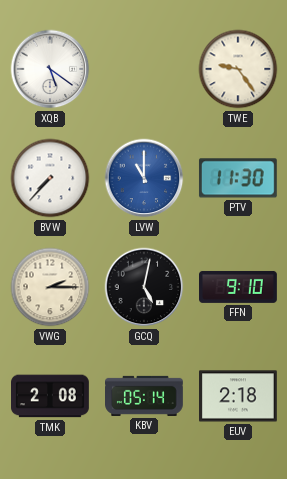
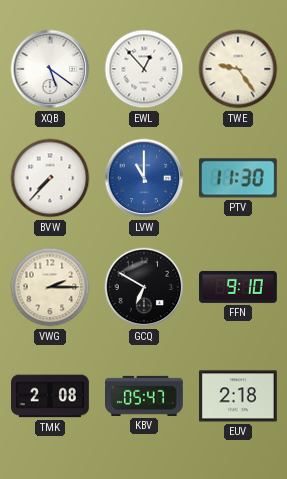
EWL: none -> 12:53
GCQ: 5:02 -> 6:50
KBV: 05:14 -> 05:47
